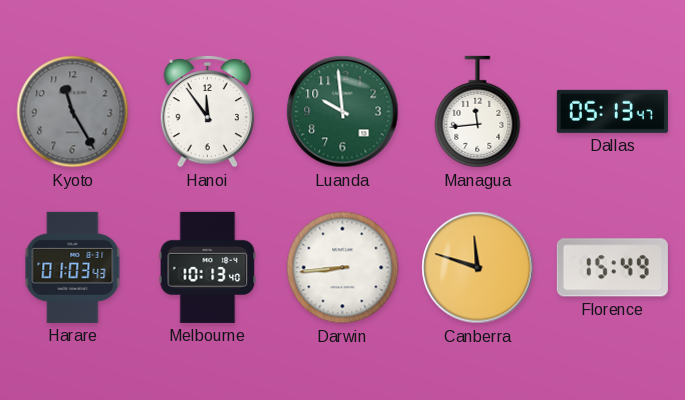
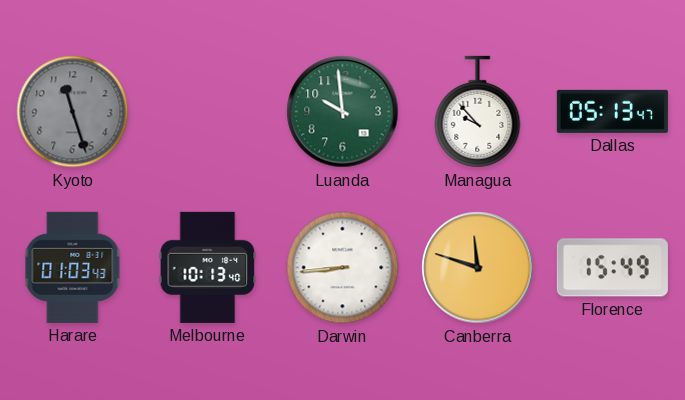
Kyoto: 11:25 -> 11:27
Hanoi: 11:54 -> none
Managua: 11:44 -> 9:53
